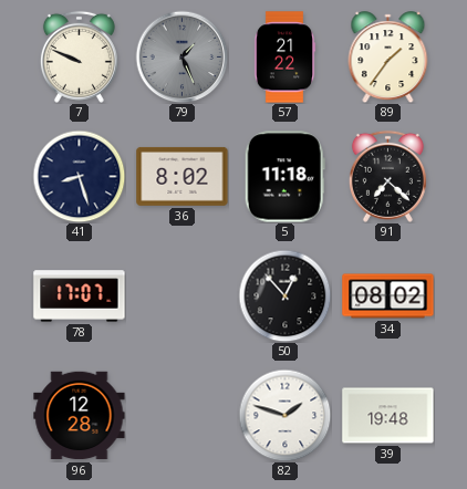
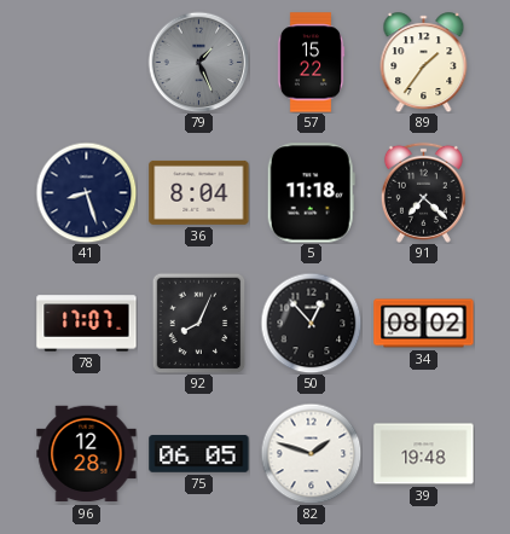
7: 9:49 -> none
57: 21:22 -> 15:22
36: 8:02 -> 8:04
92: none -> 8:04
75: none -> 06:05
